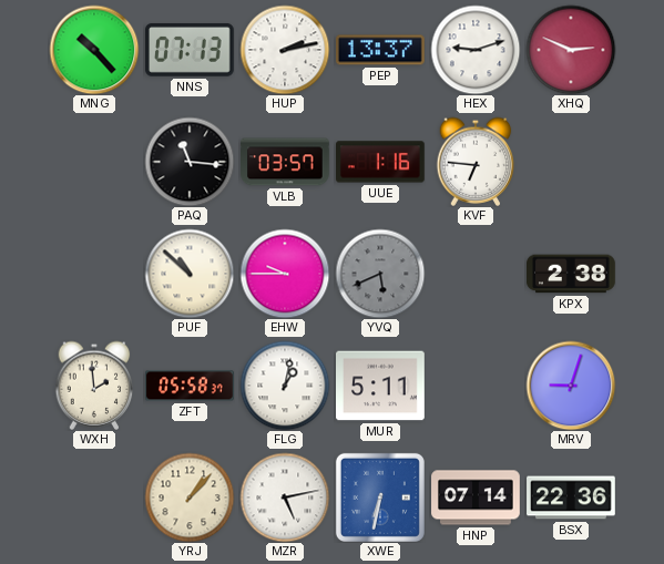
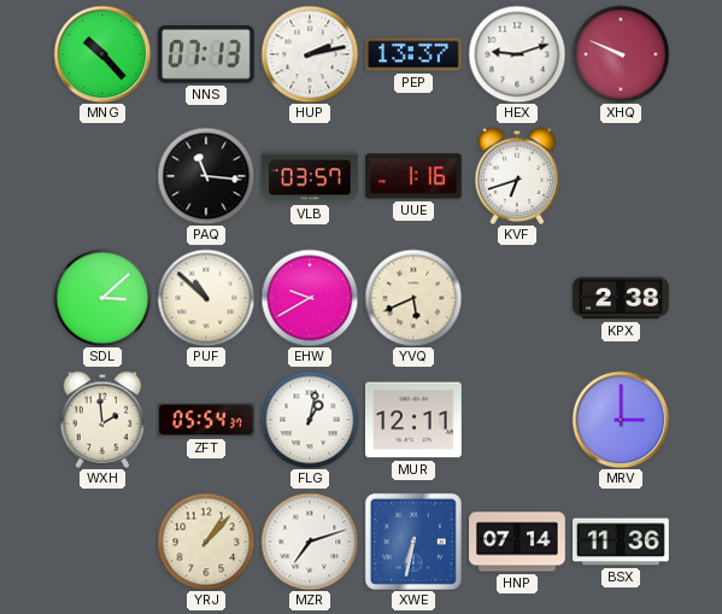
XHQ: 2:49 -> 9:49
KVF: 6:46 -> 6:42
SDL: none -> 3:08
EHW: 9:45 -> 9:40
YVQ dial: grey -> cream
ZFT: 05:58 -> 05:54
MUR: 5:11 -> 12:11
MRV: 9:03 -> 3:00
MZR: 5:13 -> 7:12
BSX: 22:36 -> 11:36
